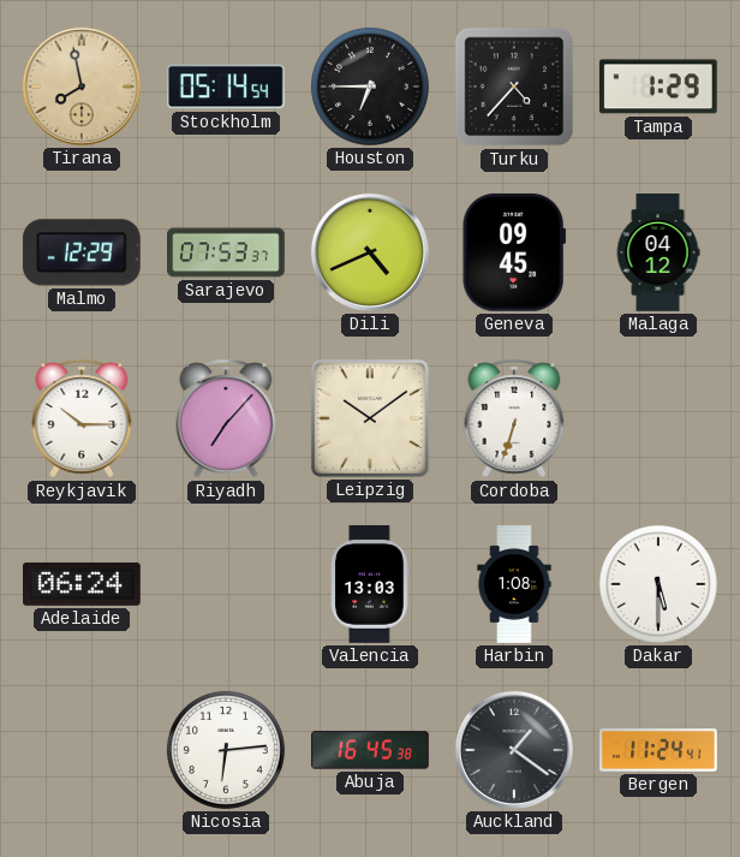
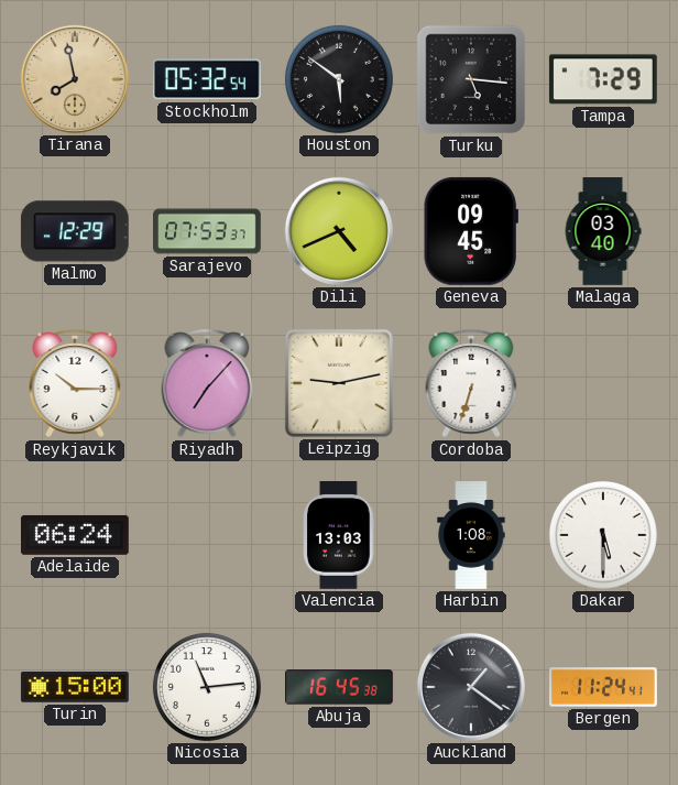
Stockholm: 05:14 -> 05:32
Houston: 6:45 -> 5:51
Turku: 4:37 -> 5:16
Tampa: 1:29 -> 7:29
Malaga: 04:12 -> 03:40
Leipzig: 10:09 -> 9:13
Turin: none -> 15:00
Nicosia: 6:14 -> 11:14
